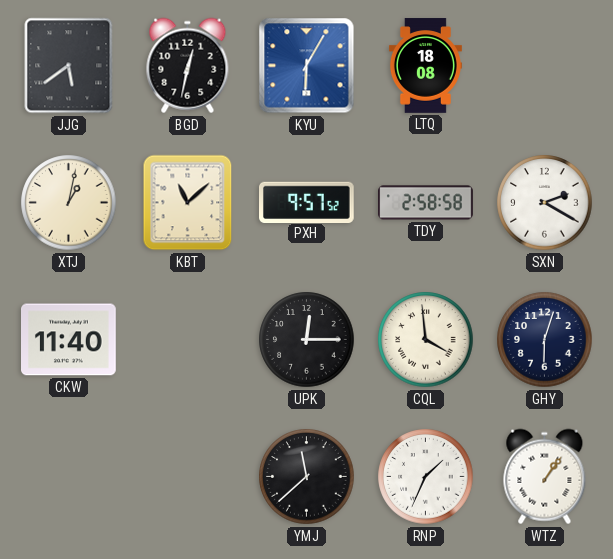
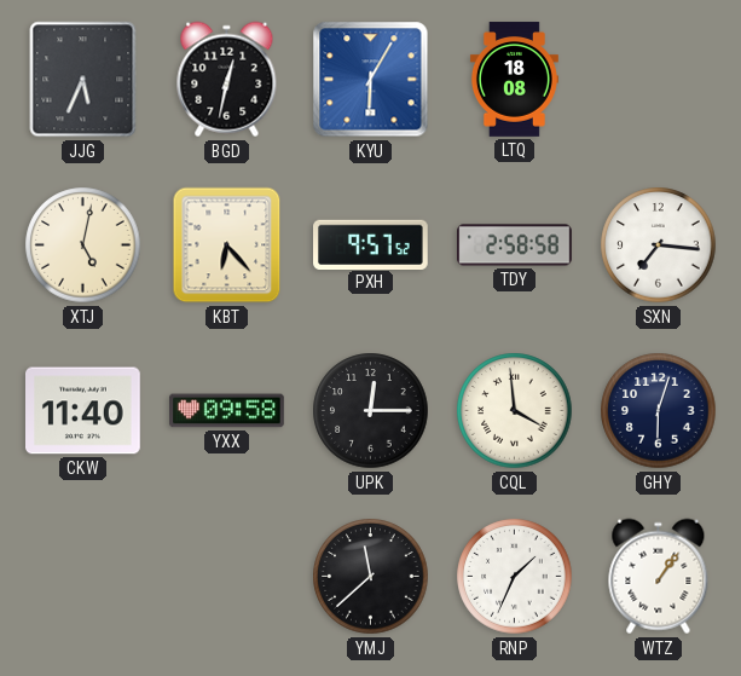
JJG: 5:39 -> 5:34
XTJ: 1:02 -> 5:02
KBT: 11:08 -> 6:23
SXN: 2:20 -> 7:16
YXX: none -> 09:58
